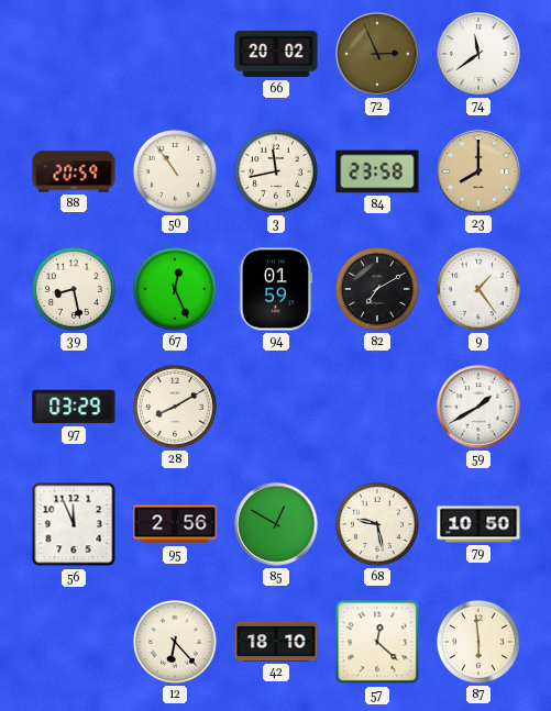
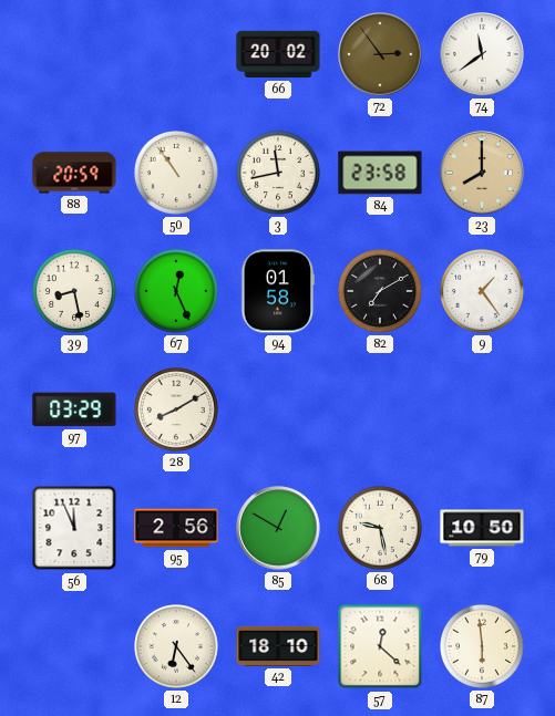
72: 2:56 -> 2:54
94: 01:59 -> 01:58
59: 1:40 -> none
12: 6:23 -> 6:24
